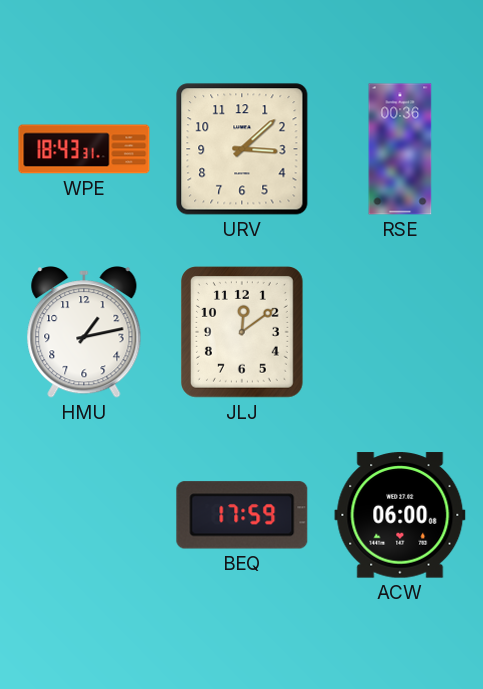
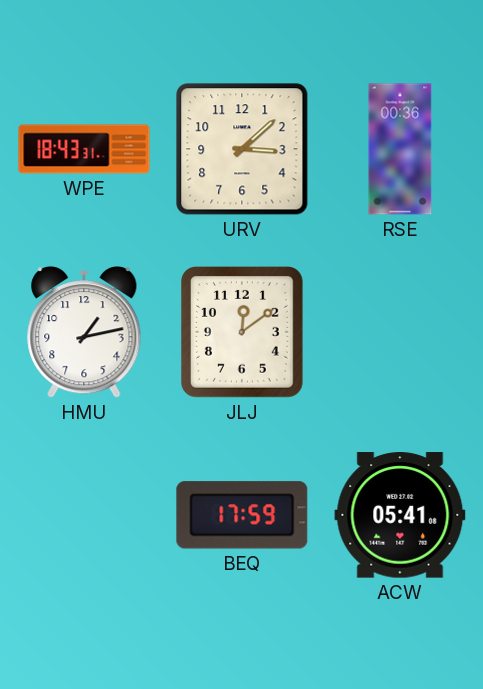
ACW: 06:00 -> 05:41
